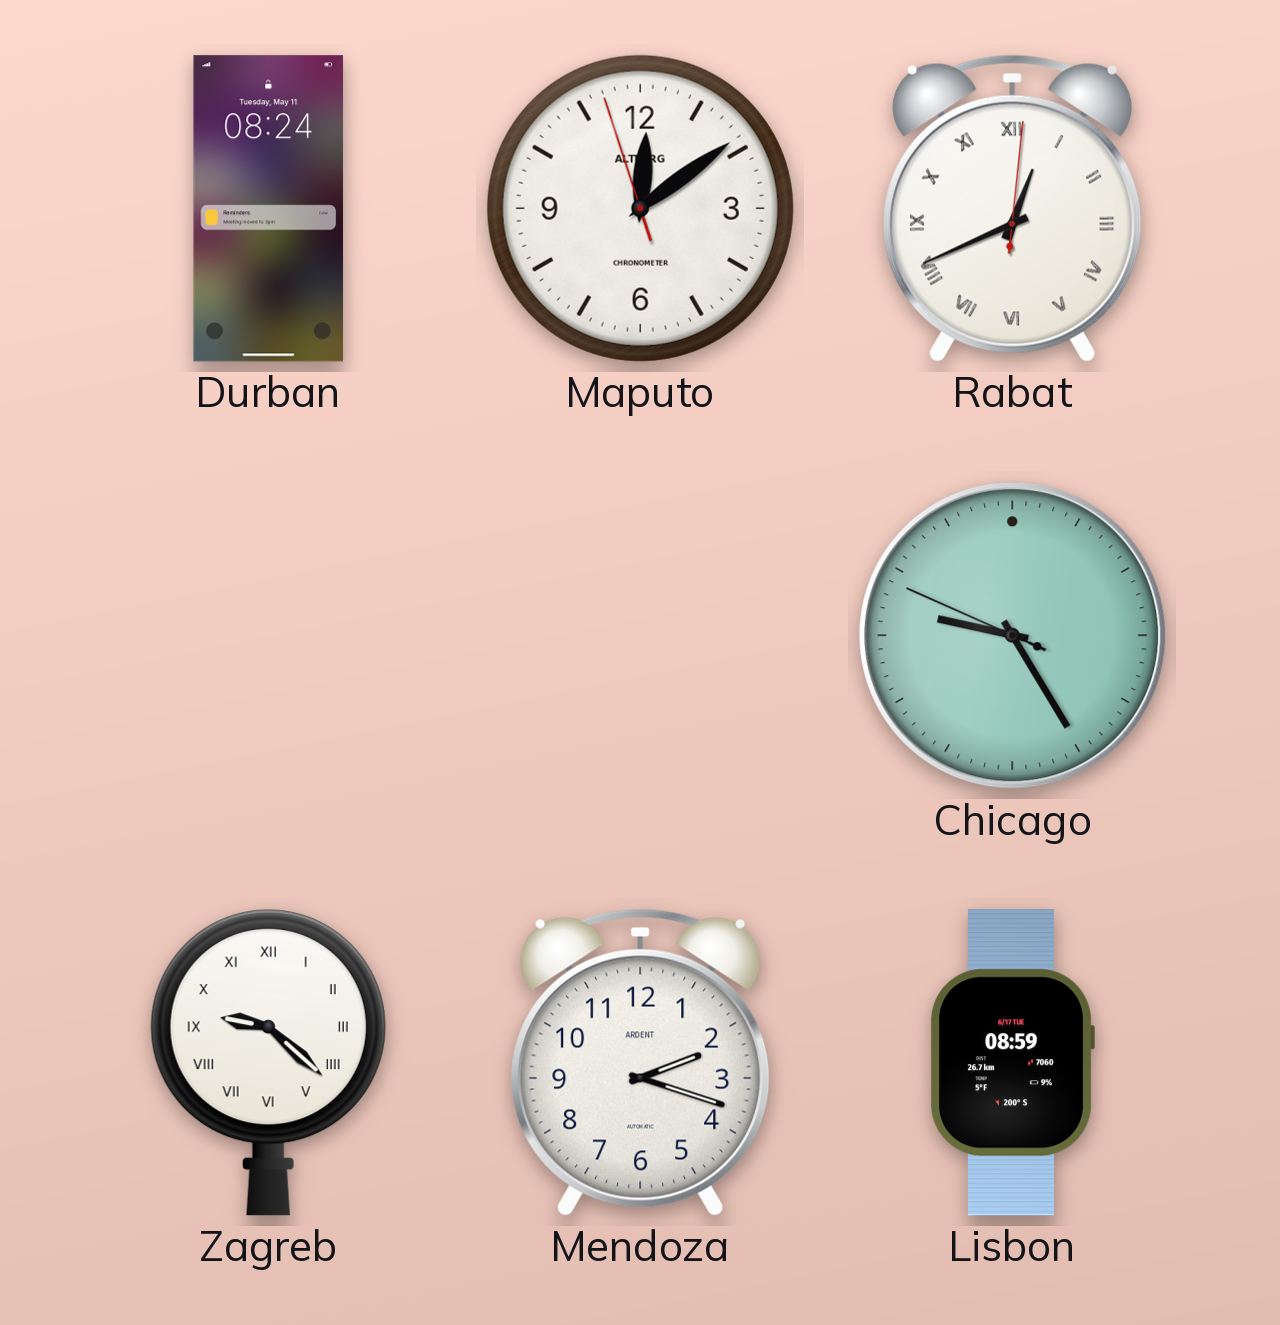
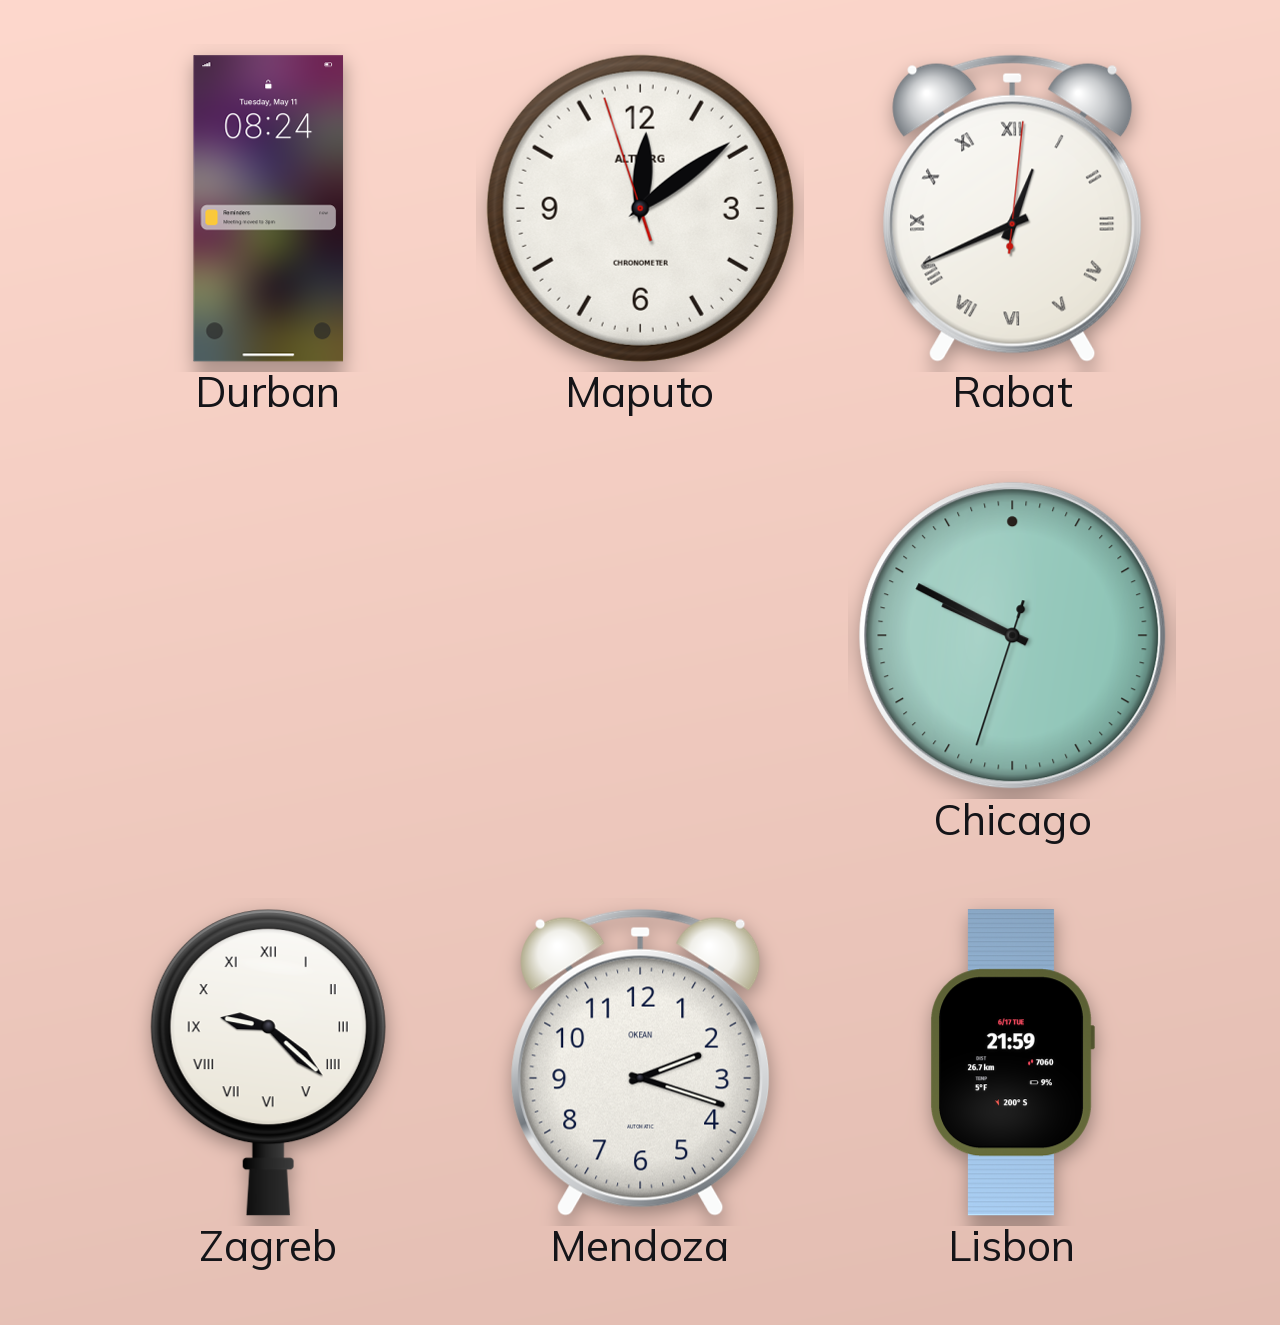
Chicago: 9:24 -> 9:49
Mendoza brand: ARDENT -> OKEAN
Lisbon: 08:59 -> 21:59
